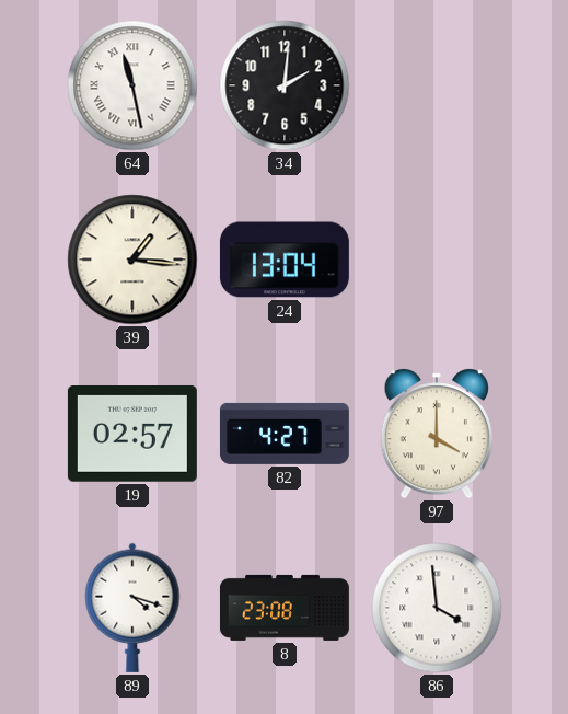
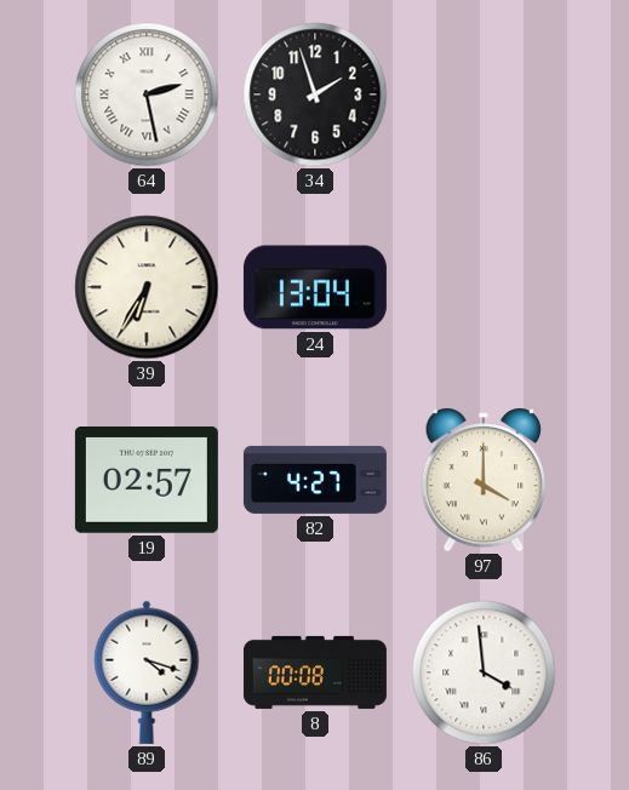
64: 11:28 -> 2:28
34: 2:01 -> 1:57
39: 1:16 -> 6:35
8: 23:08 -> 00:08
